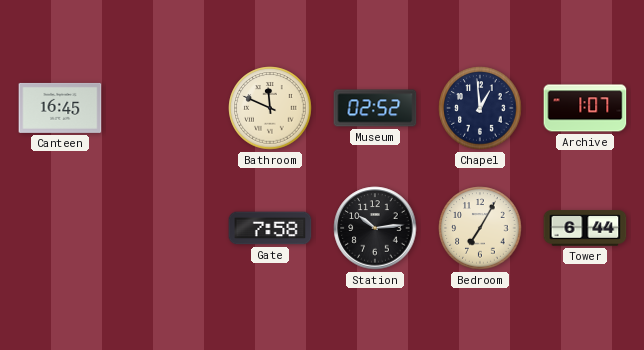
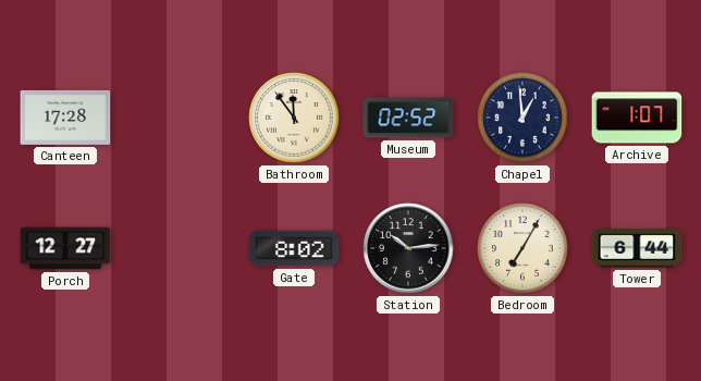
Canteen: 16:45 -> 17:28
Bathroom: 11:49 -> 11:54
Porch: none -> 12:27
Gate: 7:58 -> 8:02
